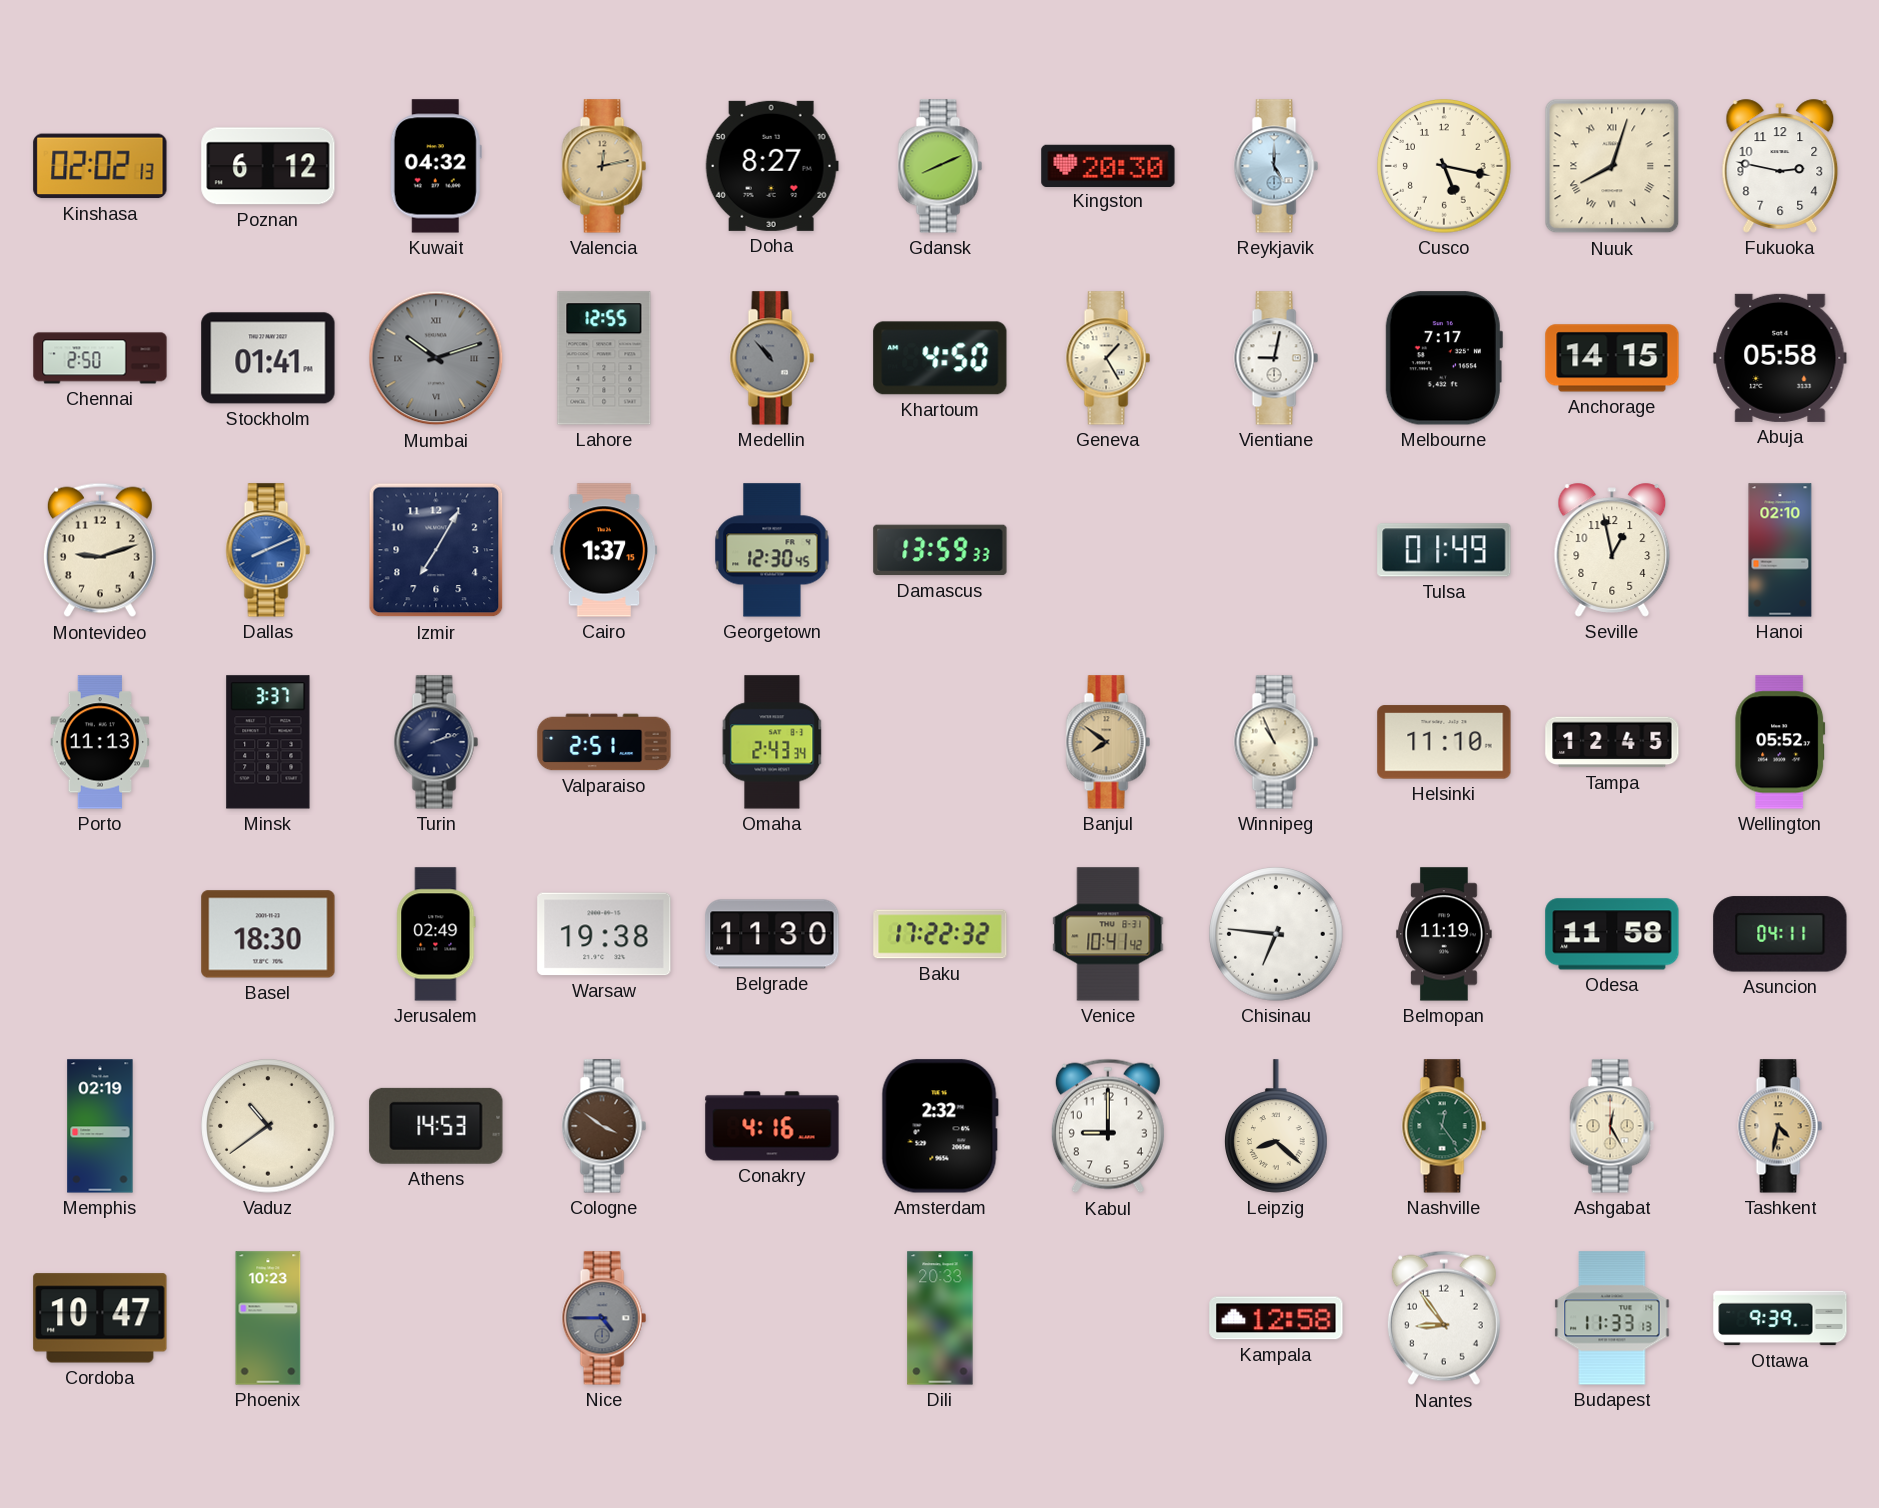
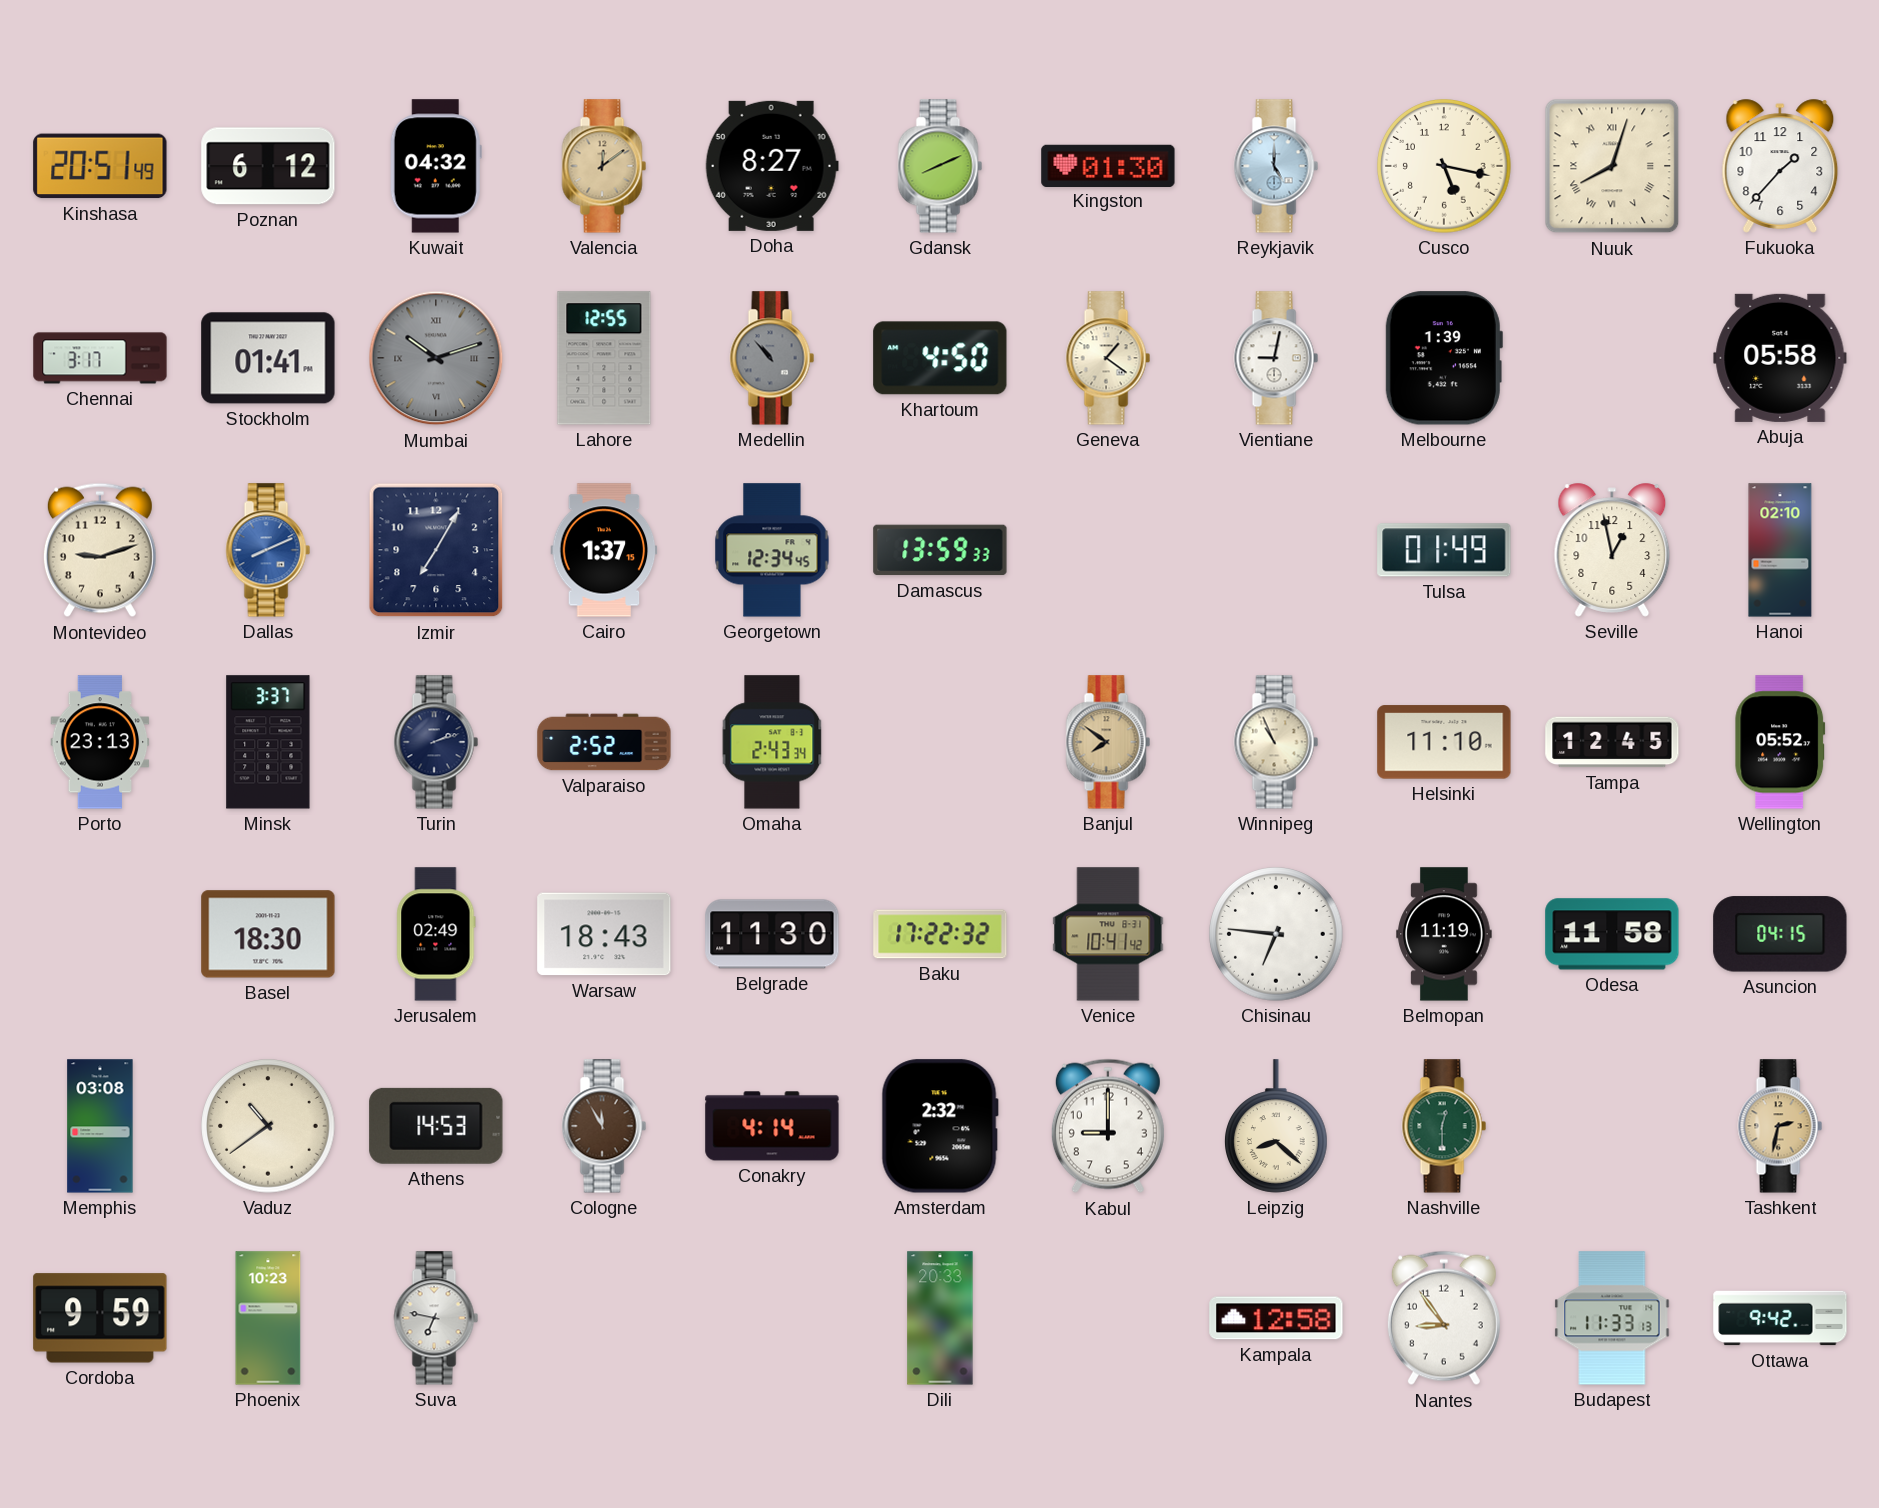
Kinshasa: 02:02 -> 20:51
Valencia: 12:13 -> 12:09
Kingston: 20:30 -> 01:30
Fukuoka: 2:47 -> 1:37
Chennai: 2:50 -> 3:17
Geneva: 1:25 -> 1:21
Melbourne: 7:17 -> 1:39
Anchorage: 14:15 -> none
Georgetown: 12:30 -> 12:34
Porto: 11:13 -> 23:13
Valparaiso: 2:51 -> 2:52
Warsaw: 19:38 -> 18:43
Asuncion: 04:11 -> 04:15
Memphis: 02:19 -> 03:08
Cologne: 3:51 -> 11:55
Conakry: 4:16 -> 4:14
Nashville: 12:24 -> 12:30
Ashgabat: 12:25 -> none
Tashkent: 4:32 -> 2:32
Cordoba: 10:47 -> 9:59
Suva: none -> 6:47
Nice: 4:45 -> none
Ottawa: 9:39 -> 9:42
